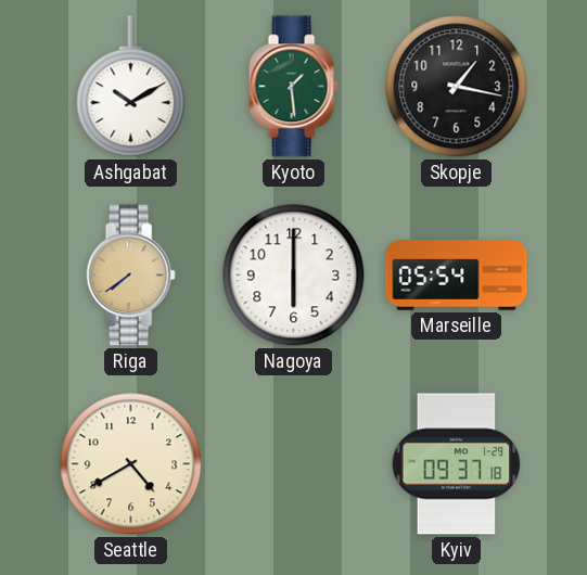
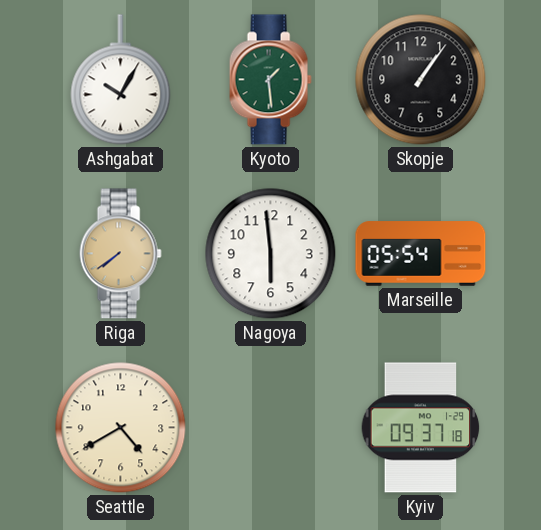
Ashgabat: 10:10 -> 10:05
Skopje: 1:17 -> 1:06
Nagoya: 6:00 -> 5:59
